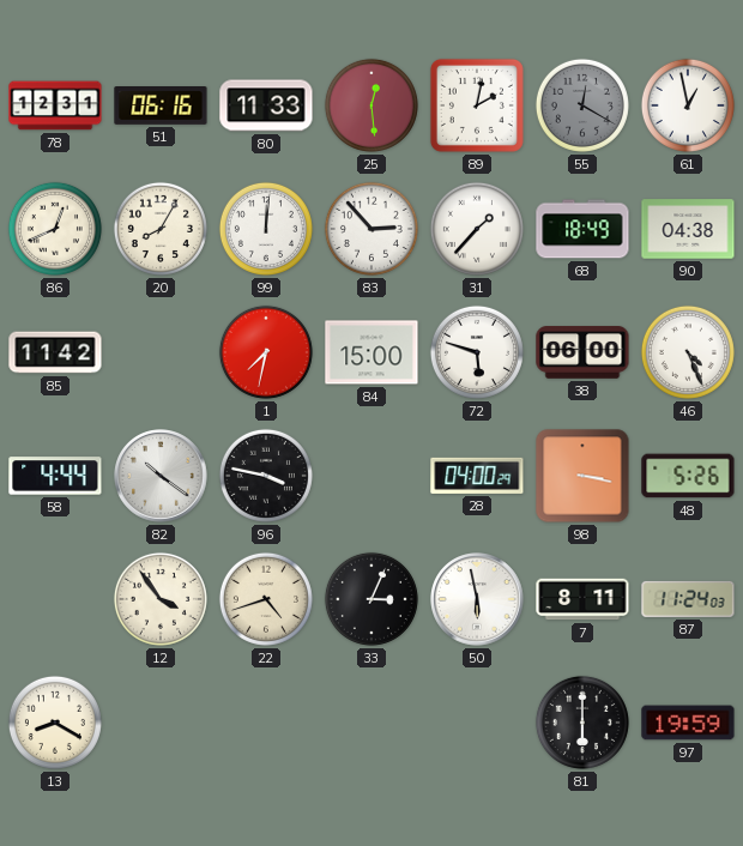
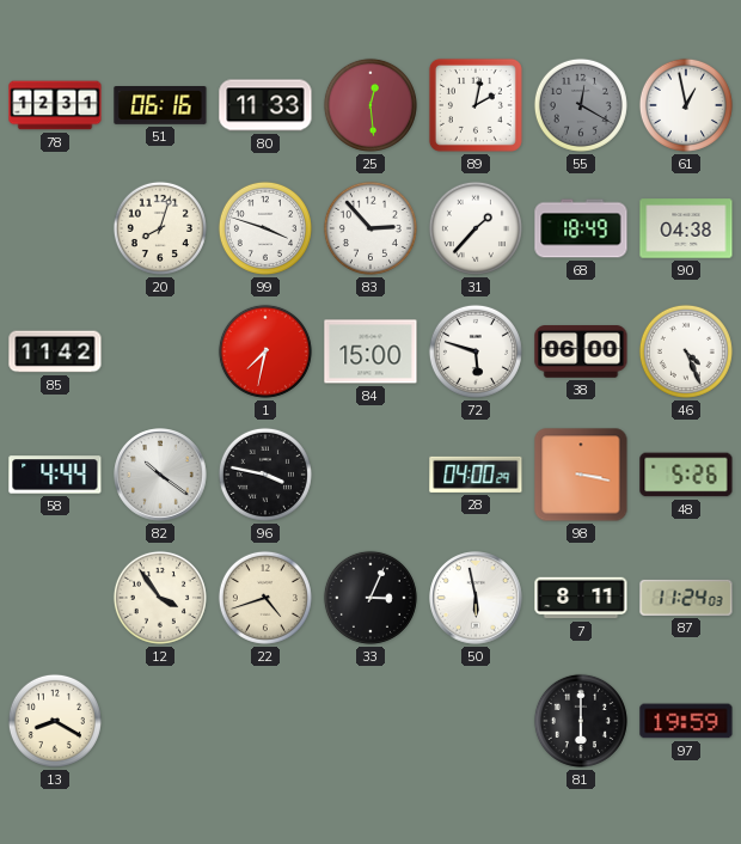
86: 12:41 -> none
20: 8:05 -> 8:03
99: 12:01 -> 3:48
